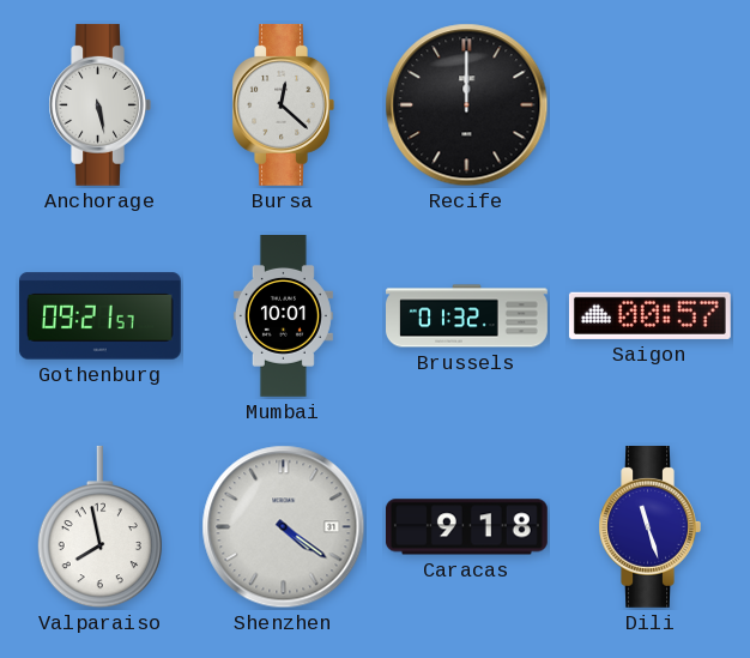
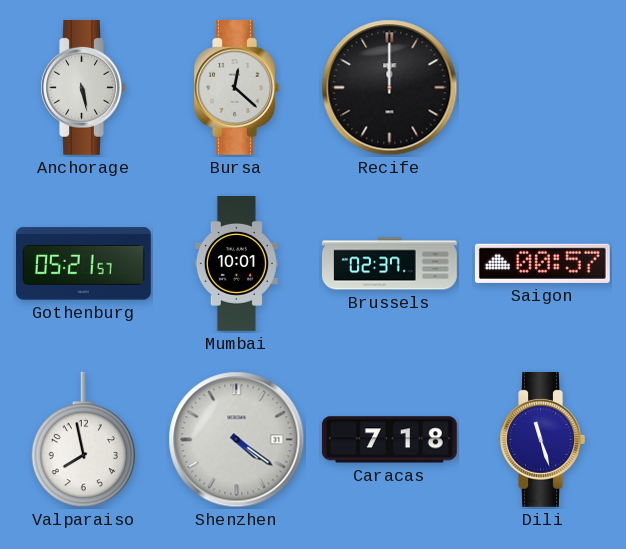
Gothenburg: 09:21 -> 05:21
Brussels: 01:32 -> 02:37
Caracas: 9:18 -> 7:18
